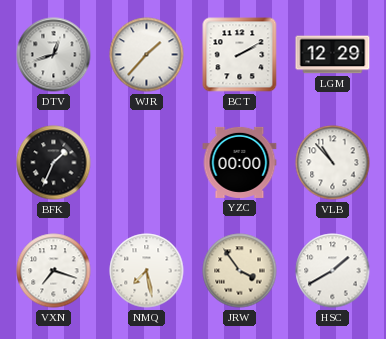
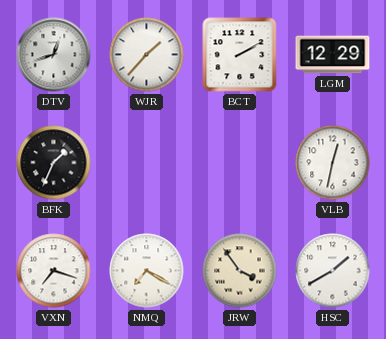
YZC: 00:00 -> none
VLB: 10:53 -> 12:32
NMQ: 7:28 -> 7:20
